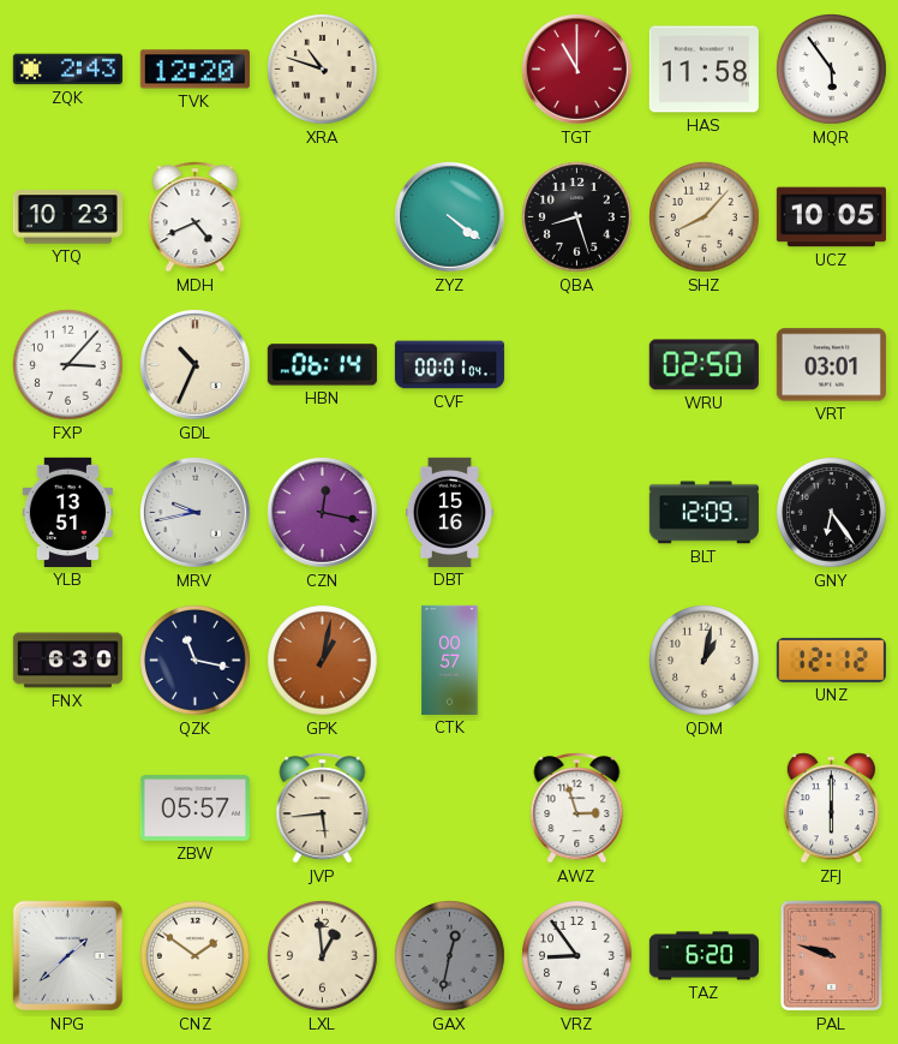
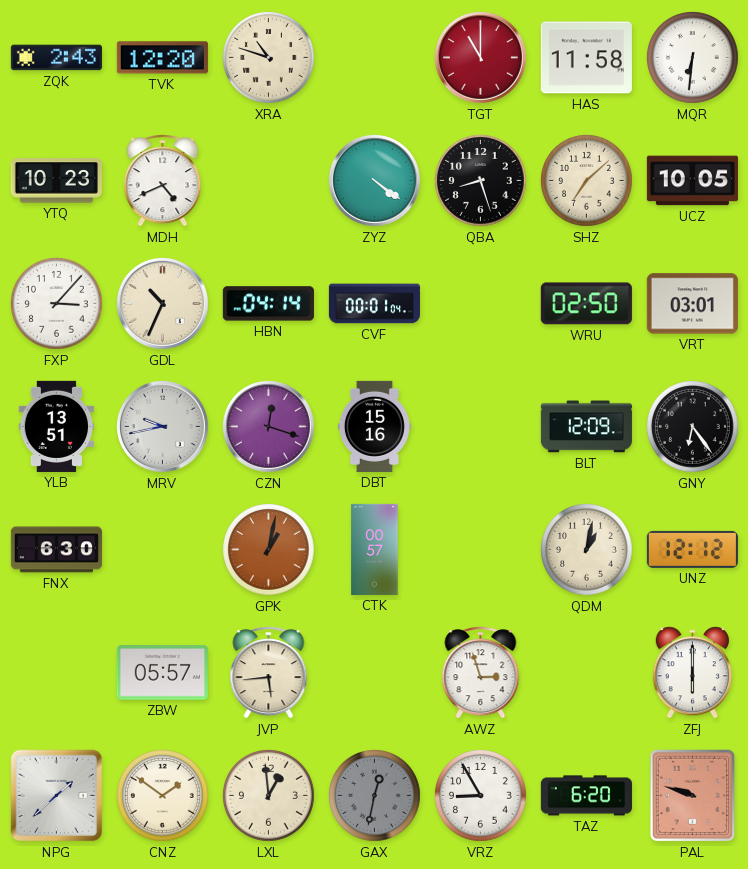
MQR: 5:54 -> 6:31
SHZ: 8:07 -> 7:08
HBN: 06:14 -> 04:14
CZN: 12:17 -> 12:18
QZK: 11:17 -> none
VRZ: 8:54 -> 8:55
